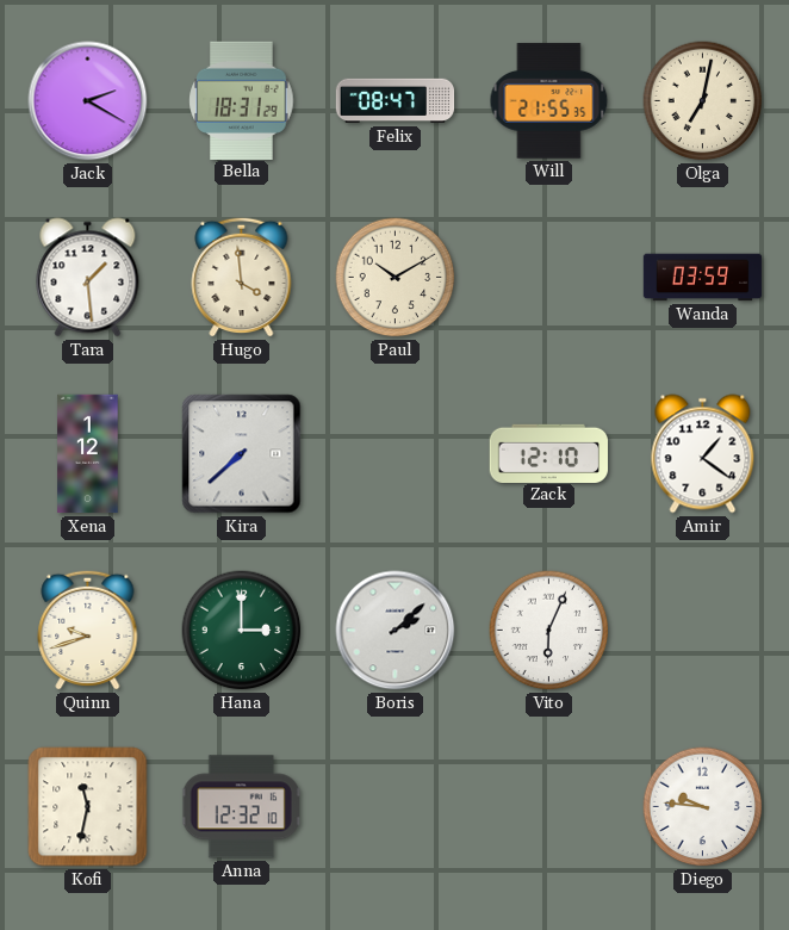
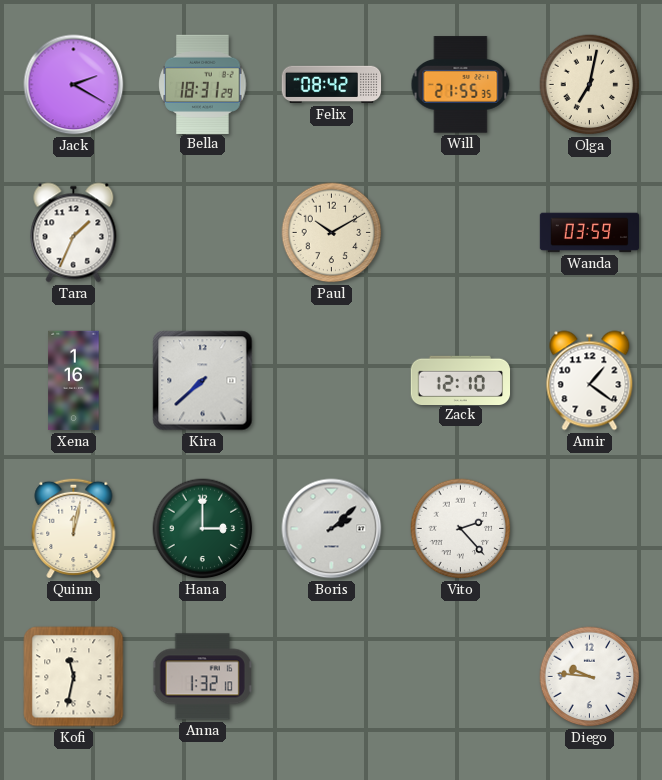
Felix: 08:47 -> 08:42
Tara: 1:29 -> 1:34
Hugo: 3:59 -> none
Xena: 1:12 -> 1:16
Quinn: 9:42 -> 12:02
Vito: 6:04 -> 2:23
Anna: 12:32 -> 1:32
